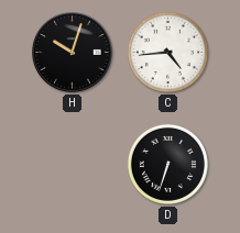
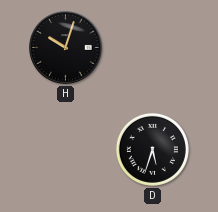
C: 4:44 -> none
D: 6:33 -> 5:33
